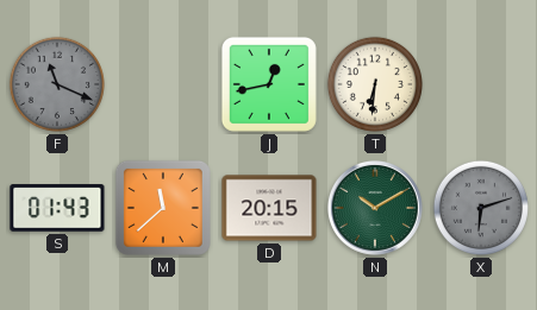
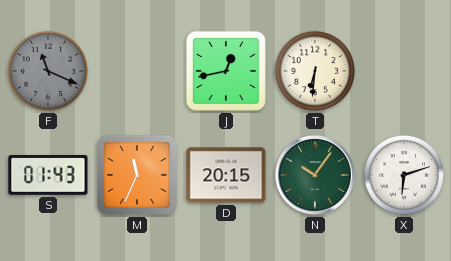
M: 11:38 -> 11:34
N: 10:10 -> 10:06
X dial: grey -> white
